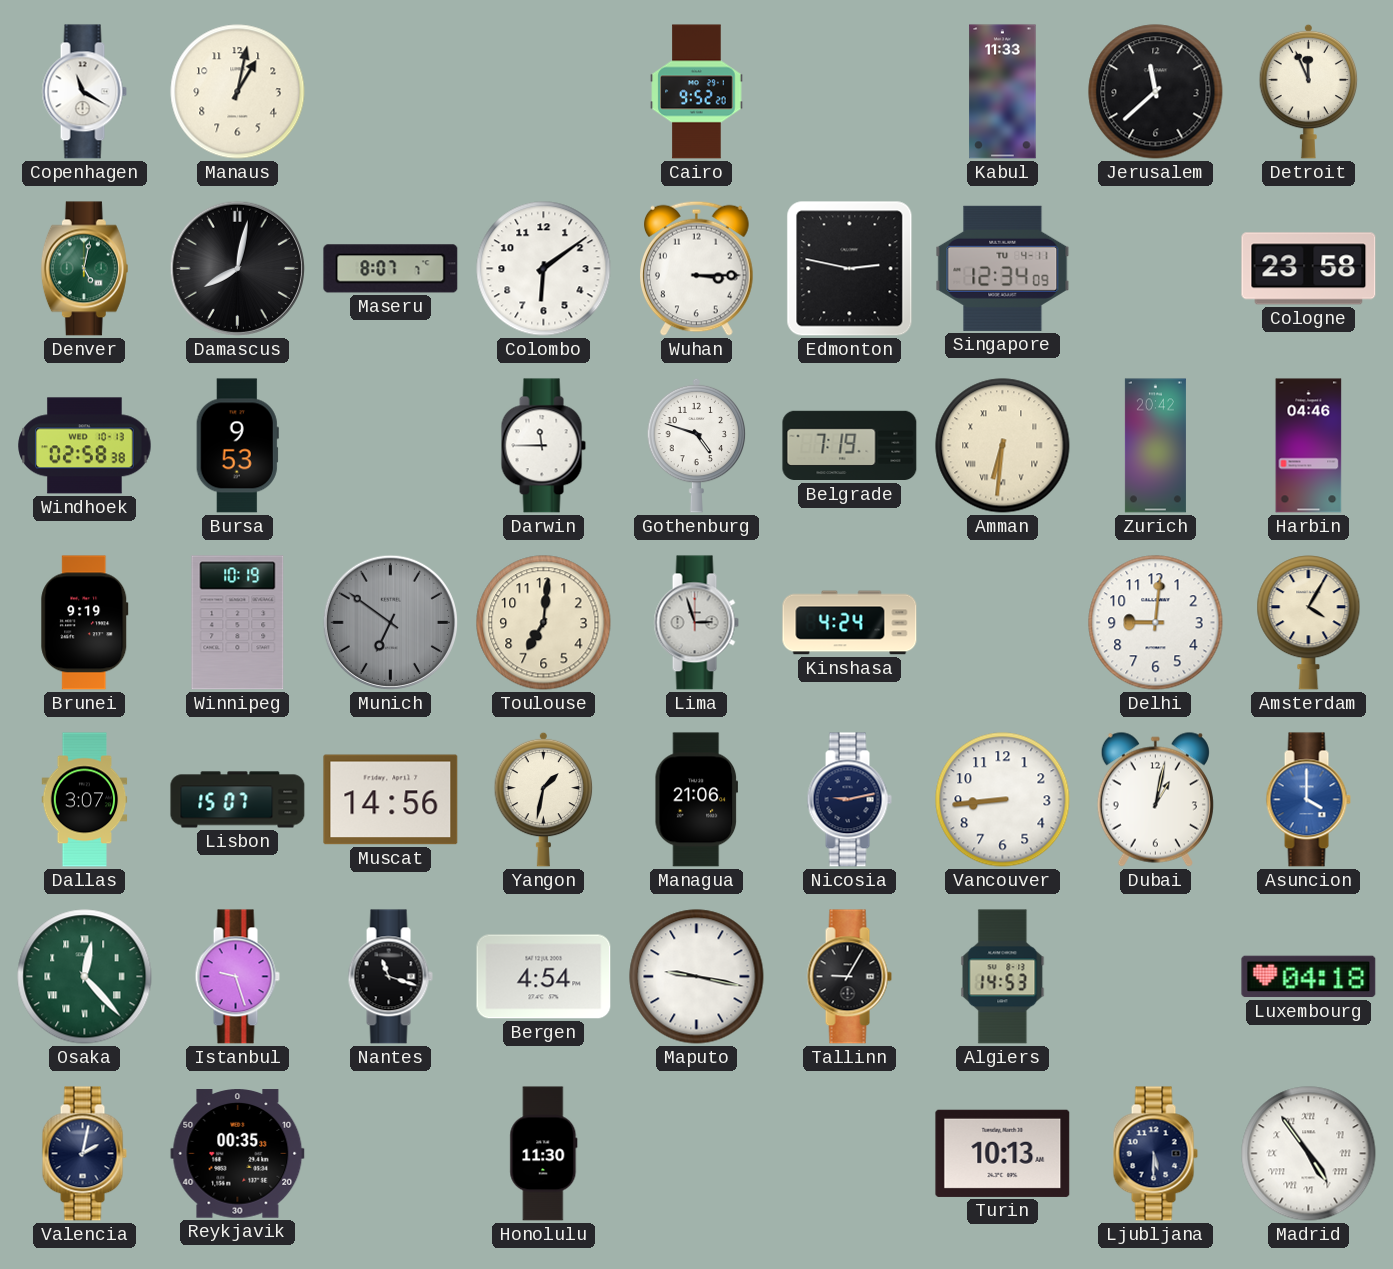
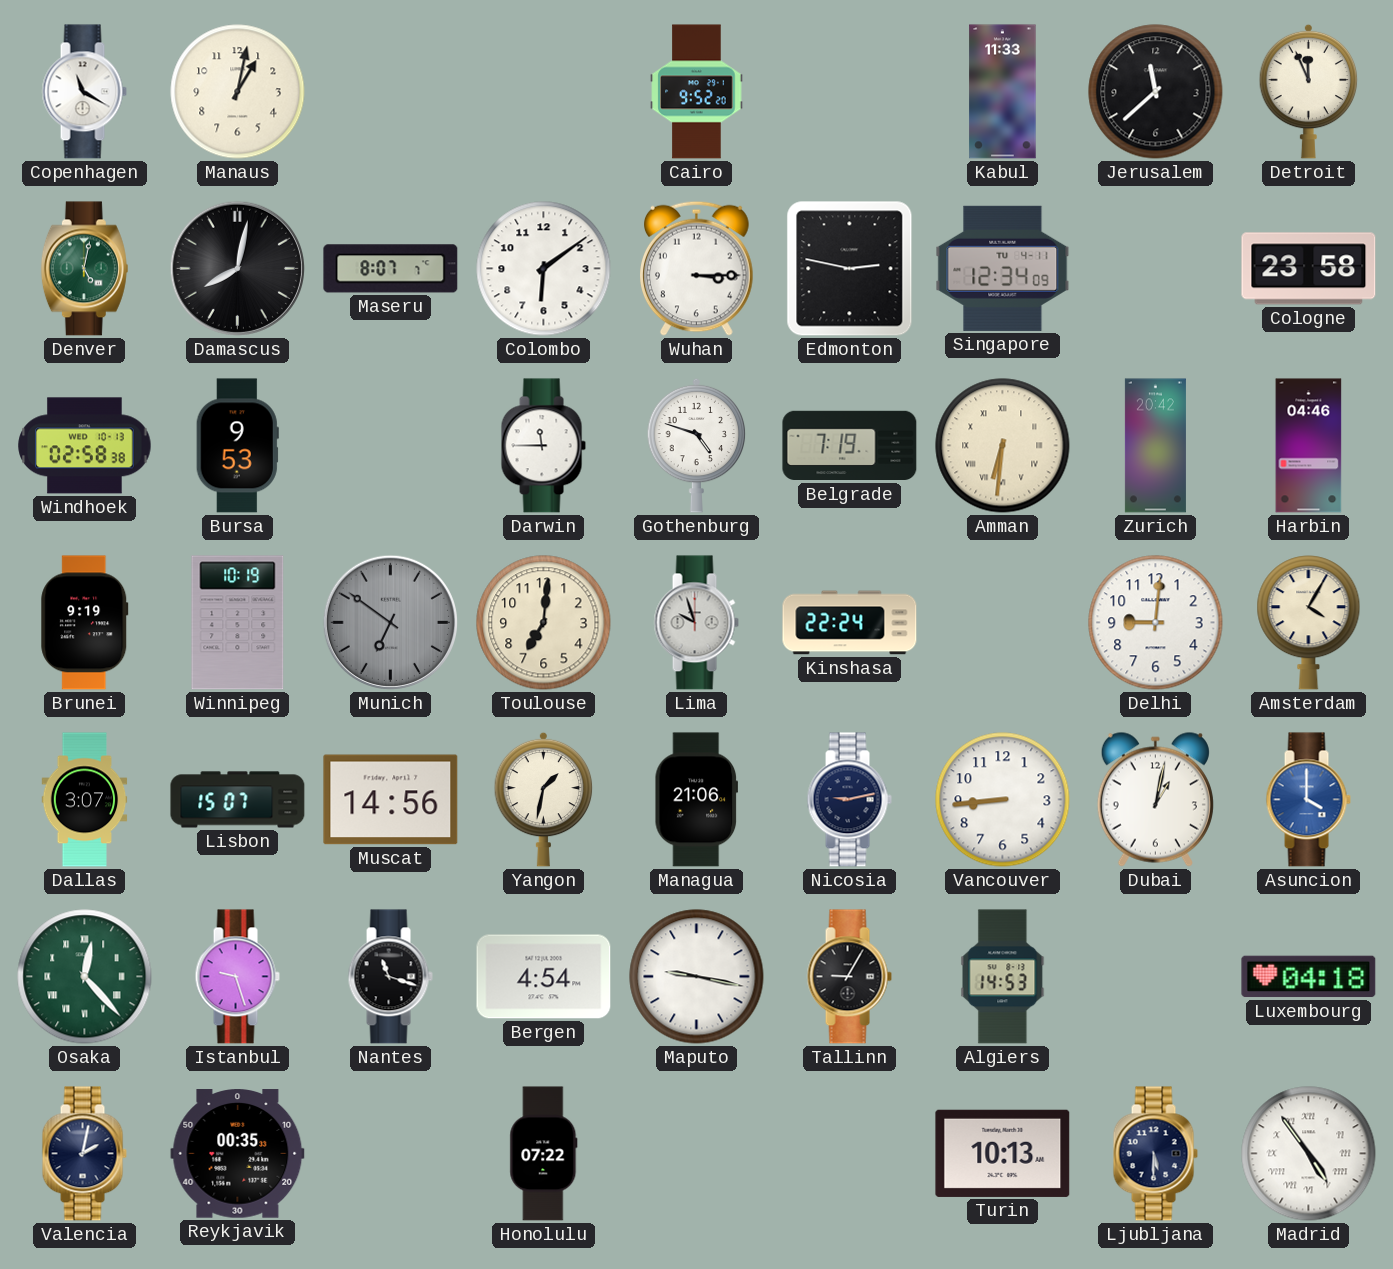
Lima: 2:57 -> 9:57
Kinshasa: 4:24 -> 22:24
Honolulu: 11:30 -> 07:22
